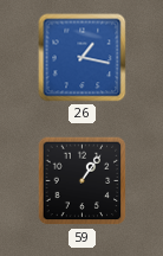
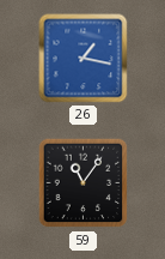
59: 1:06 -> 11:06
